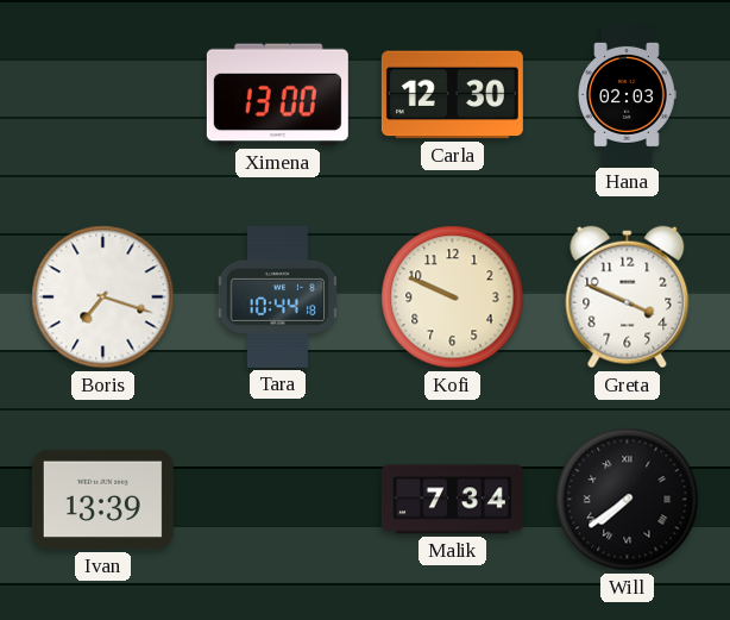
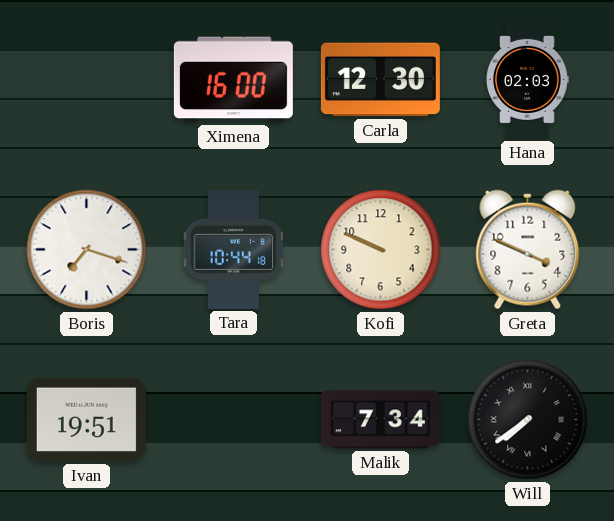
Ximena: 13:00 -> 16:00
Ivan: 13:39 -> 19:51
